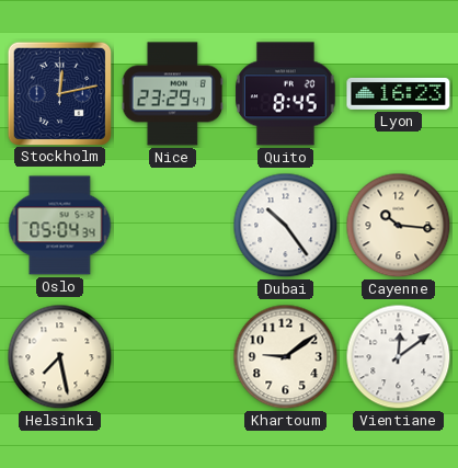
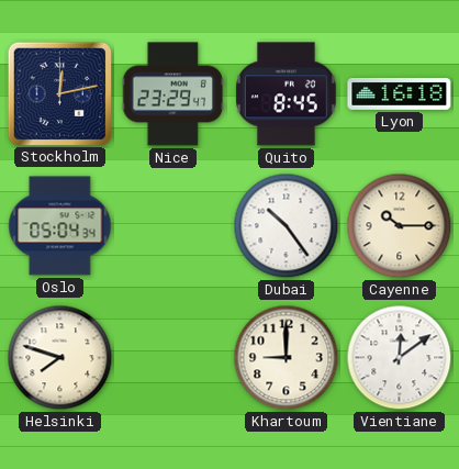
Lyon: 16:23 -> 16:18
Cayenne: 10:16 -> 10:15
Helsinki: 7:28 -> 7:48
Khartoum: 9:09 -> 9:00
